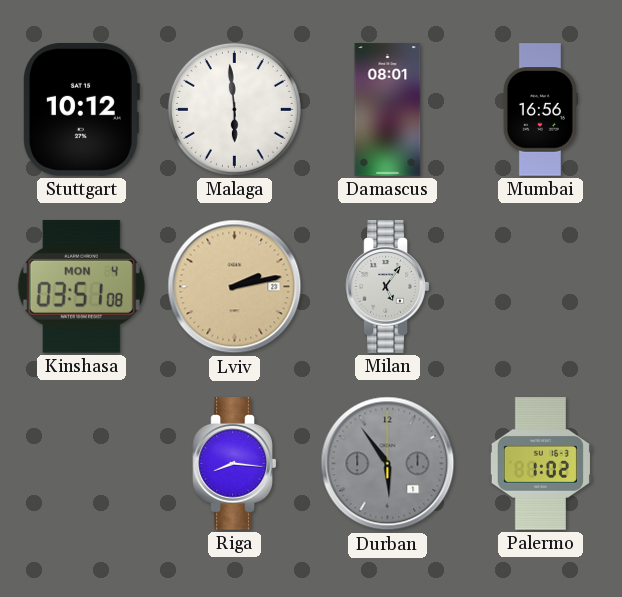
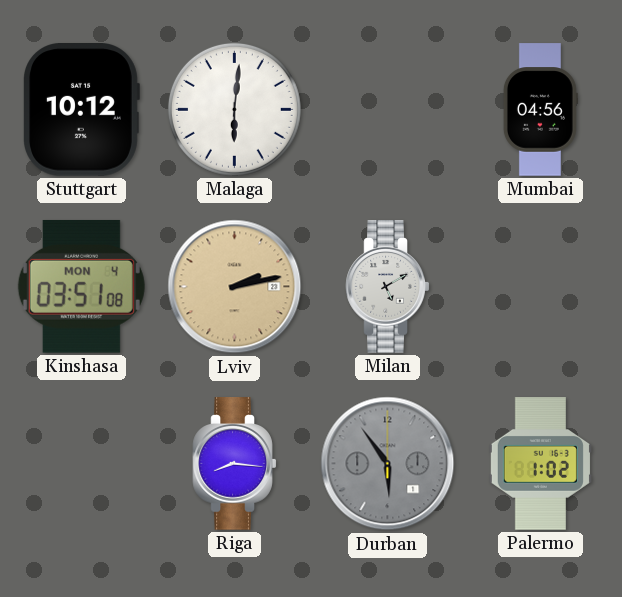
Malaga: 5:59 -> 6:01
Damascus: 08:01 -> none
Mumbai: 16:56 -> 04:56
Milan: 5:06 -> 5:10
